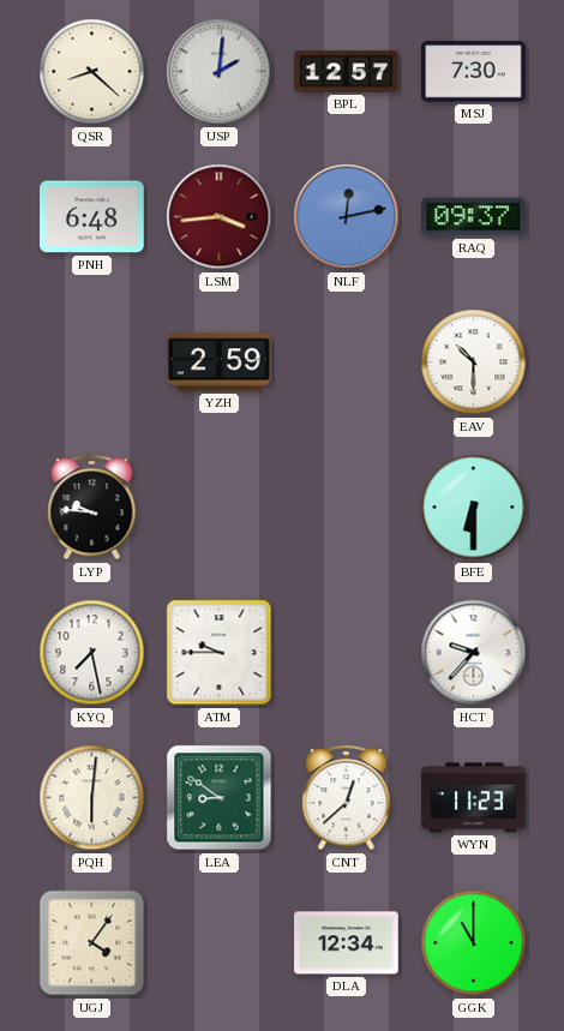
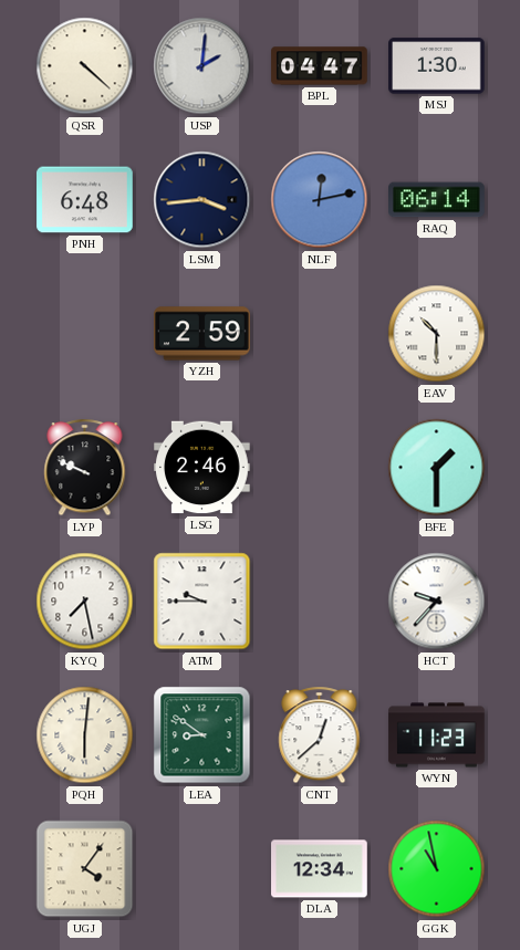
QSR: 8:22 -> 4:22
BPL: 12:57 -> 04:47
MSJ: 7:30 -> 1:30
LSM dial: burgundy -> navy
RAQ: 09:37 -> 06:14
LYP: 9:46 -> 9:49
LSG: none -> 2:46
BFE: 6:30 -> 1:30
GGK: 11:00 -> 10:58
